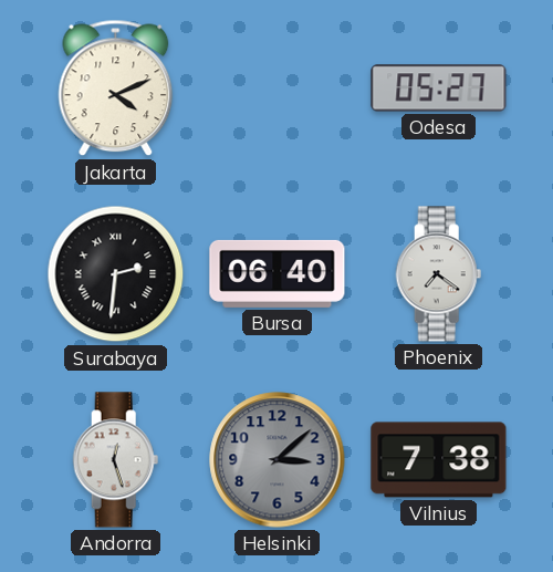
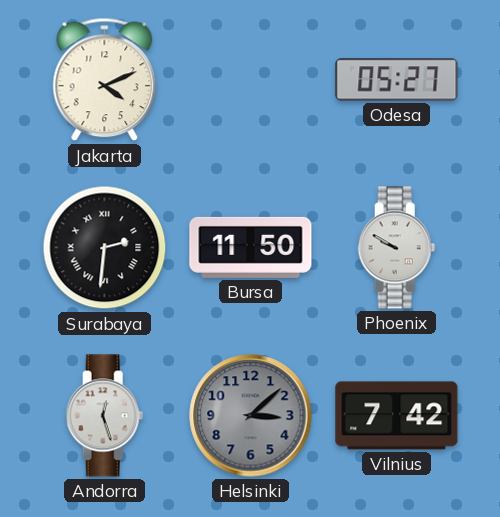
Bursa: 06:40 -> 11:50
Phoenix: 7:21 -> 9:50
Vilnius: 7:38 -> 7:42
